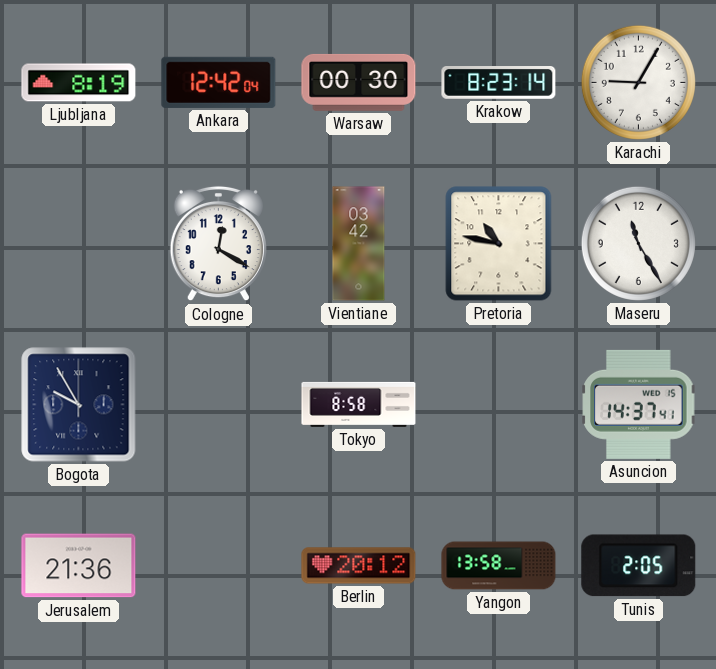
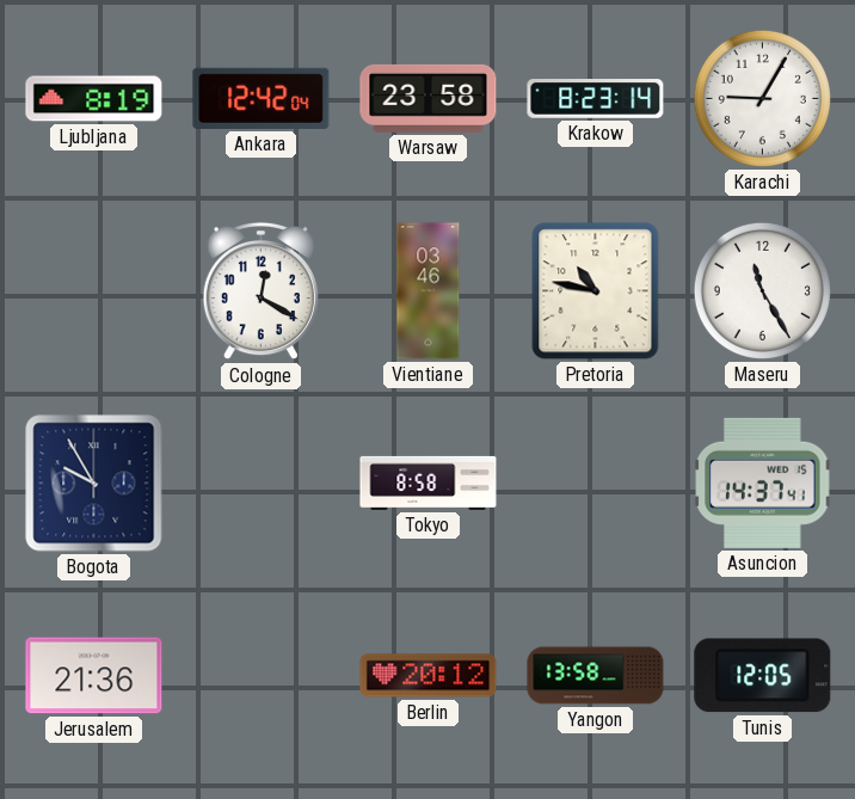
Warsaw: 00:30 -> 23:58
Vientiane: 03:42 -> 03:46
Tunis: 2:05 -> 12:05
